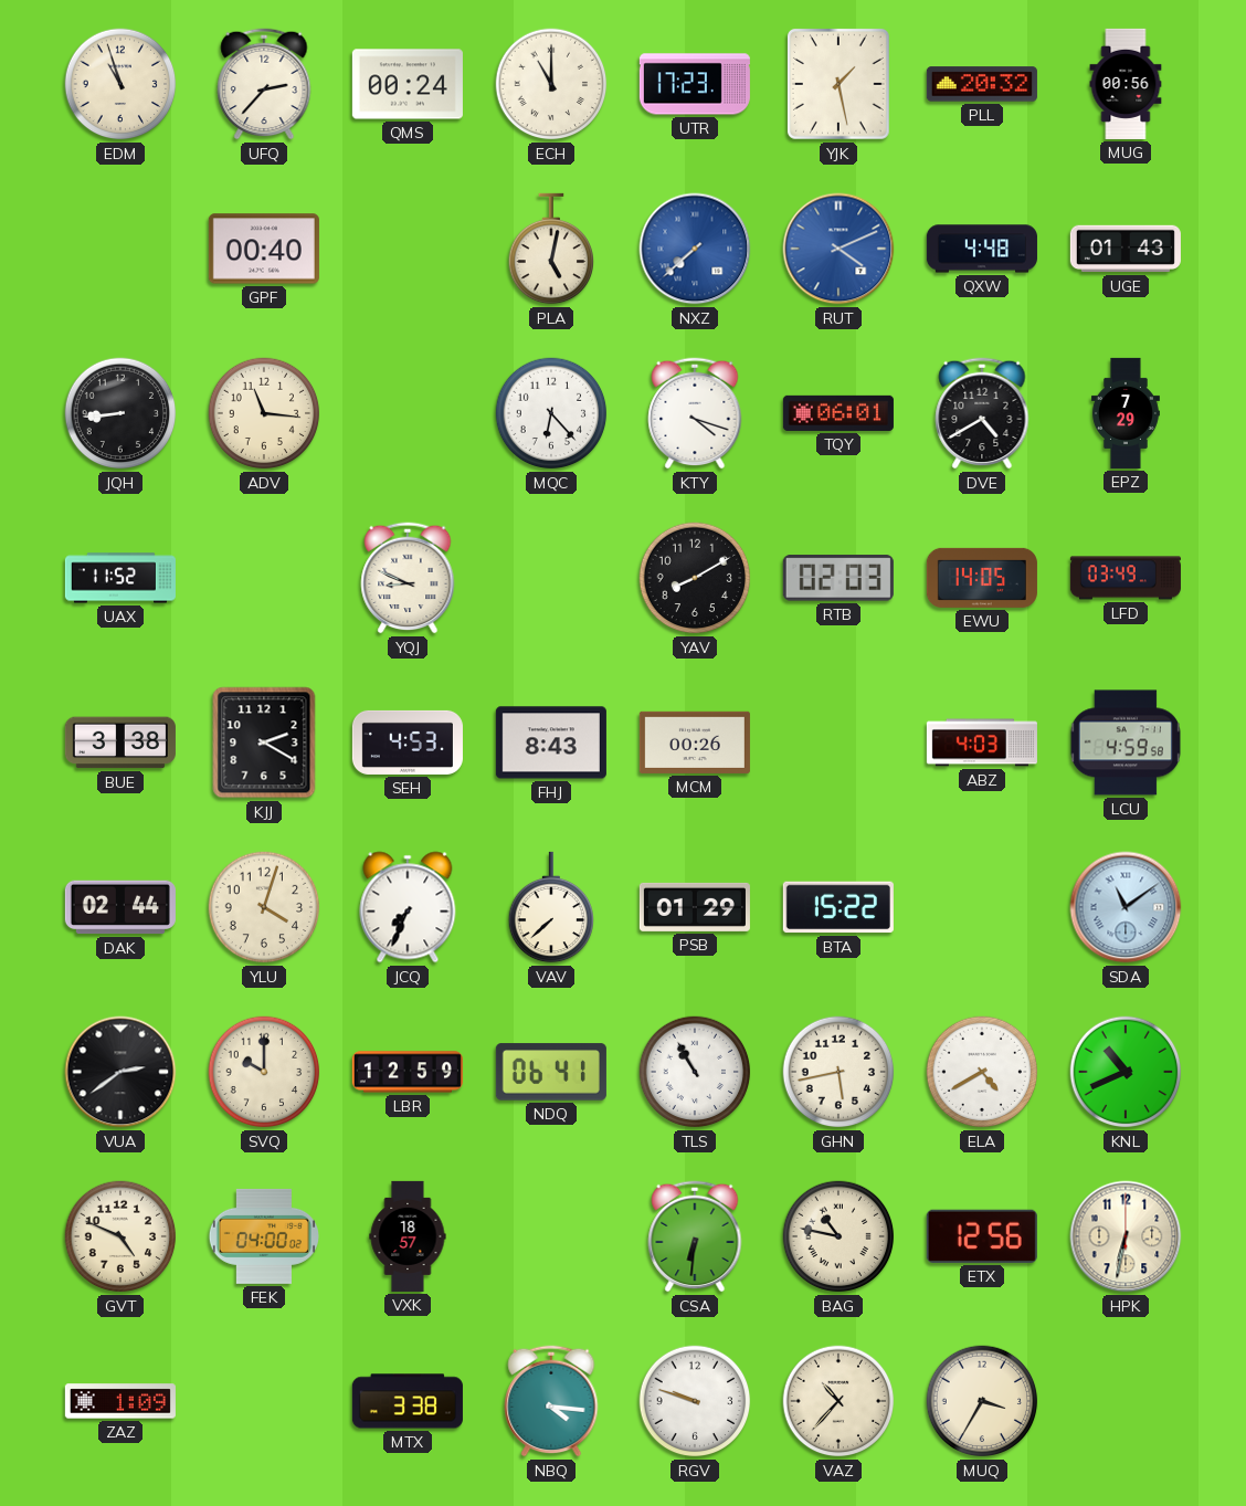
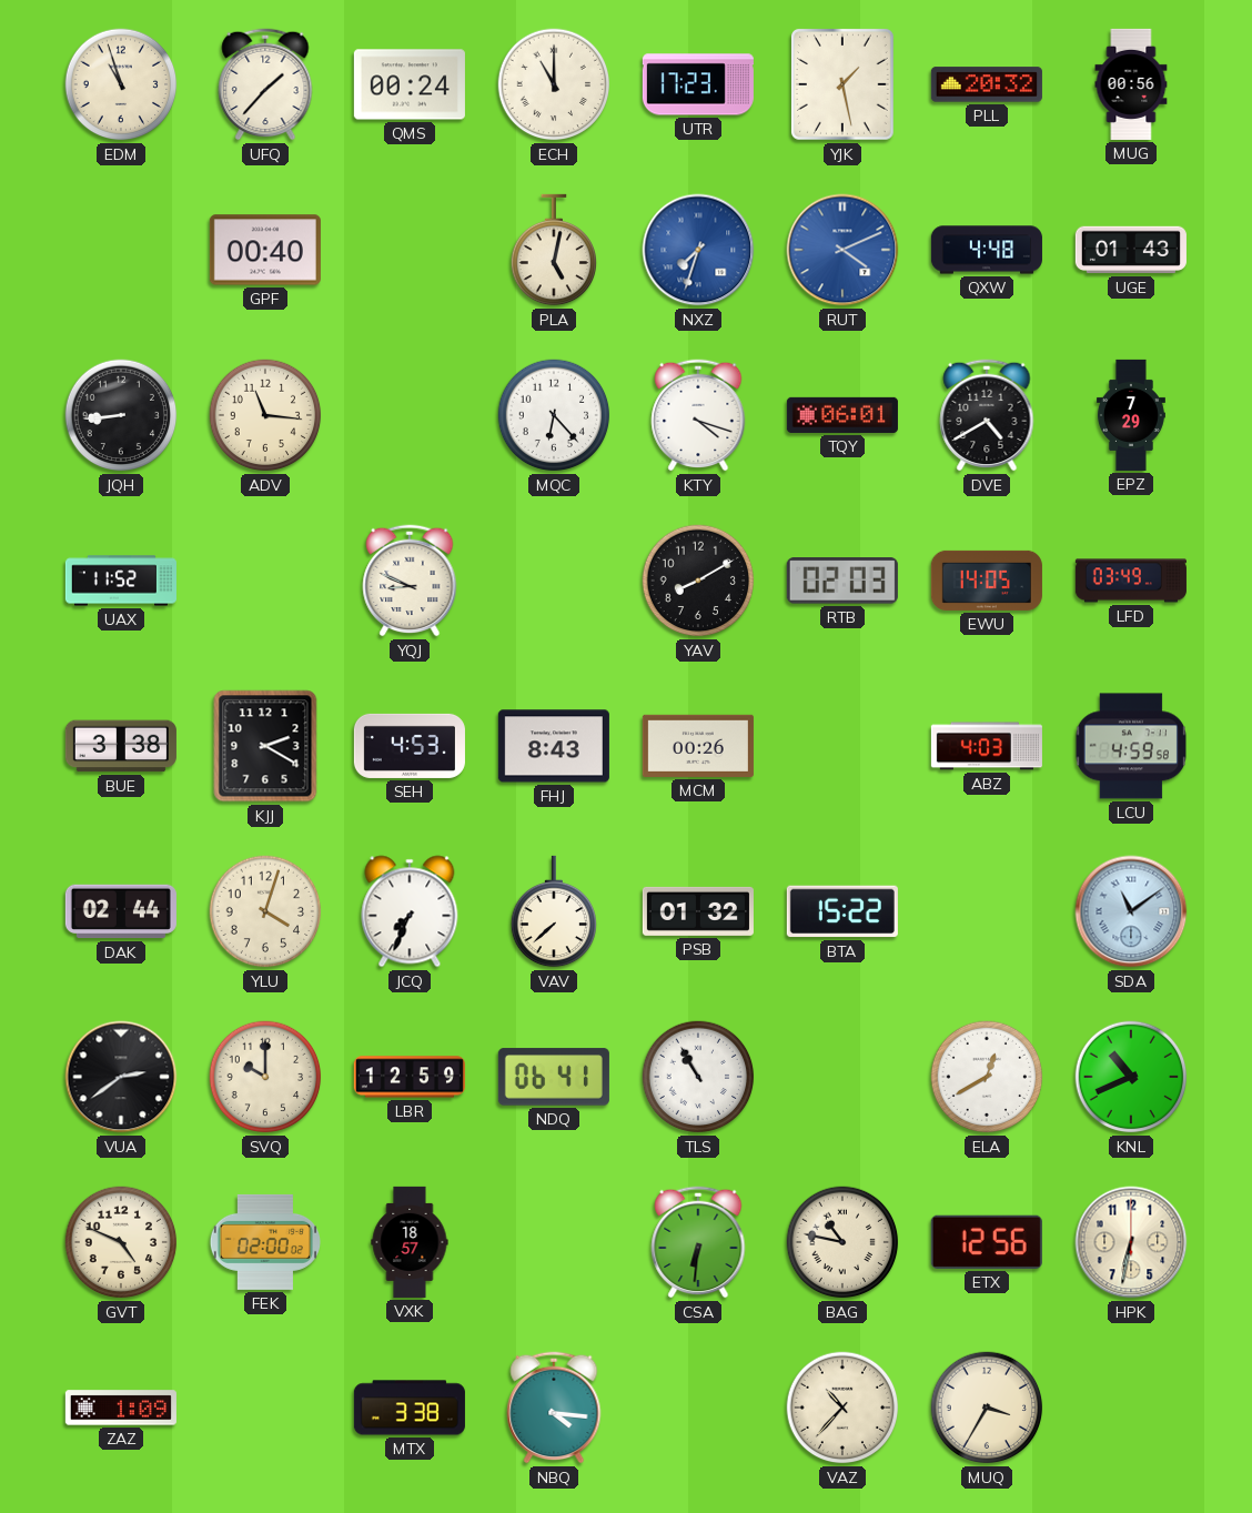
UFQ: 2:37 -> 1:37
NXZ: 7:38 -> 7:33
PSB: 01:29 -> 01:32
GHN: 5:43 -> none
ELA: 4:40 -> 12:40
FEK: 04:00 -> 02:00
RGV: 9:48 -> none
